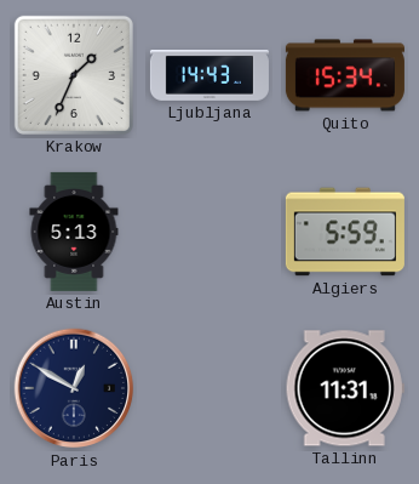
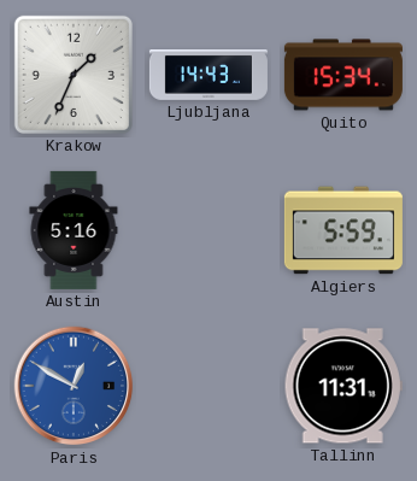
Austin: 5:13 -> 5:16
Paris dial: navy -> blue
